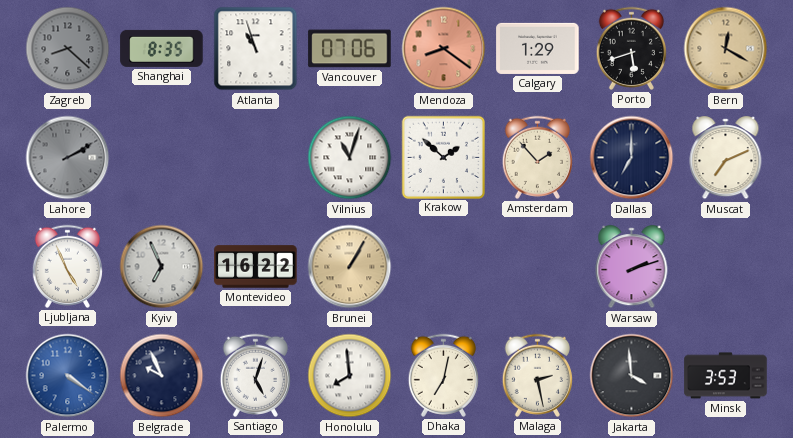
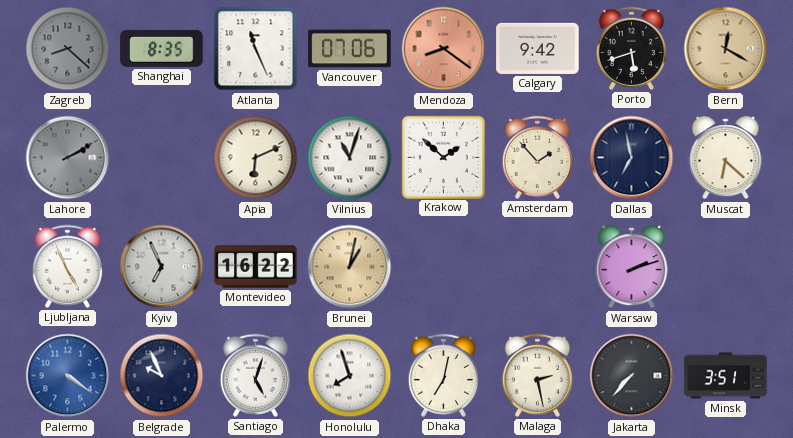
Atlanta: 10:57 -> 11:26
Calgary: 1:29 -> 9:42
Apia: none -> 6:11
Dallas: 7:00 -> 6:58
Muscat: 7:11 -> 6:22
Brunei: 1:05 -> 1:02
Honolulu: 7:59 -> 7:57
Jakarta: 3:59 -> 7:37
Minsk: 3:53 -> 3:51
